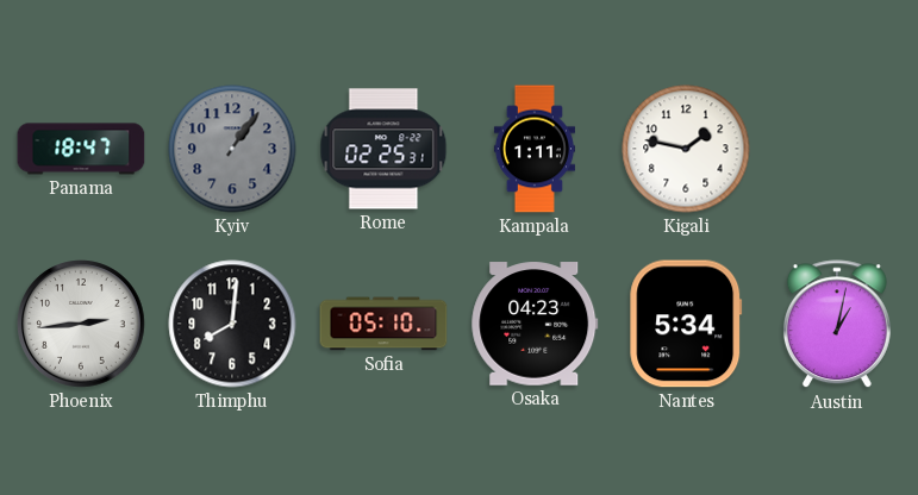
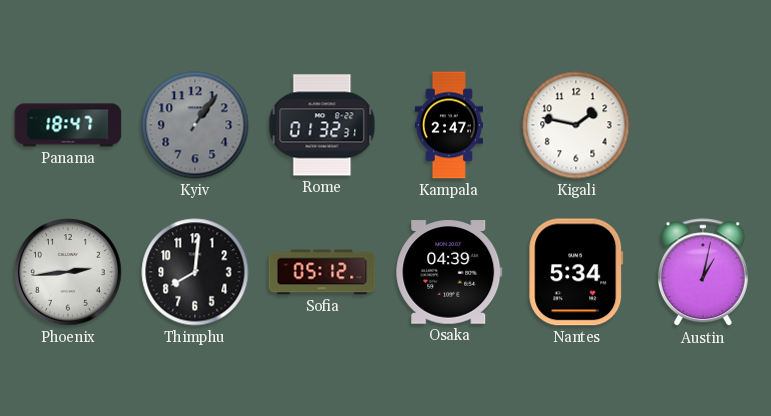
Rome: 02:25 -> 01:32
Kampala: 1:11 -> 2:47
Sofia: 05:10 -> 05:12
Osaka: 04:23 -> 04:39
